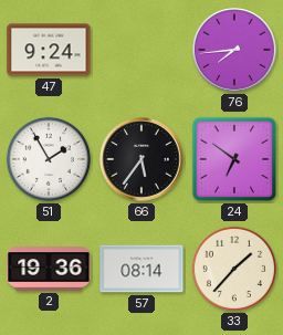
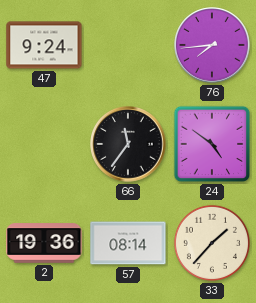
51: 1:55 -> none
66: 5:36 -> 11:36
24: 6:51 -> 4:51
